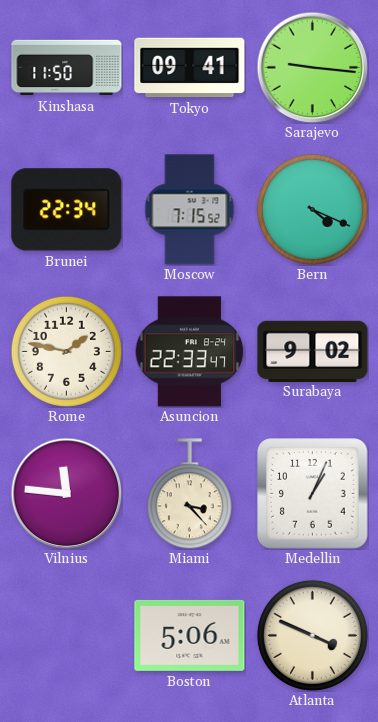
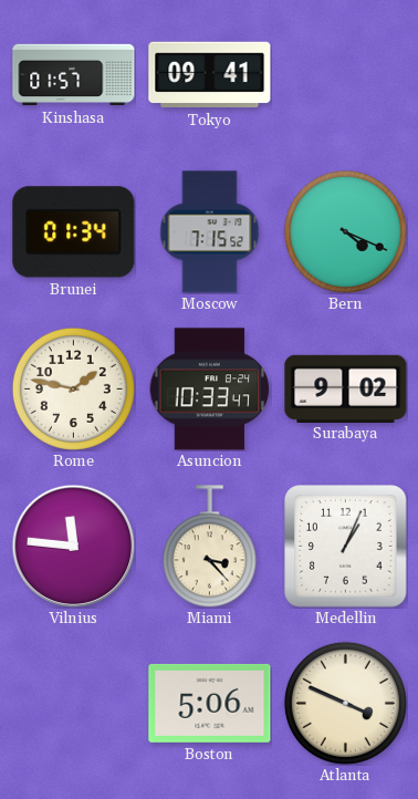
Kinshasa: 11:50 -> 01:57
Sarajevo: 9:16 -> none
Brunei: 22:34 -> 01:34
Asuncion: 22:33 -> 10:33
